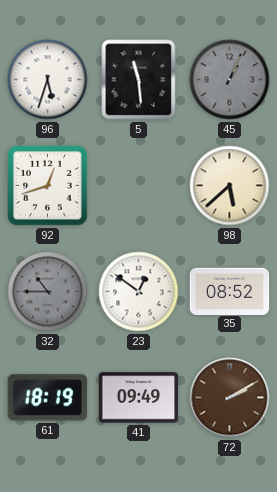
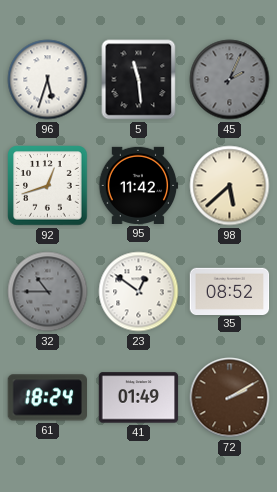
45: 1:04 -> 2:04
95: none -> 11:42
61: 18:19 -> 18:24
41: 09:49 -> 01:49
